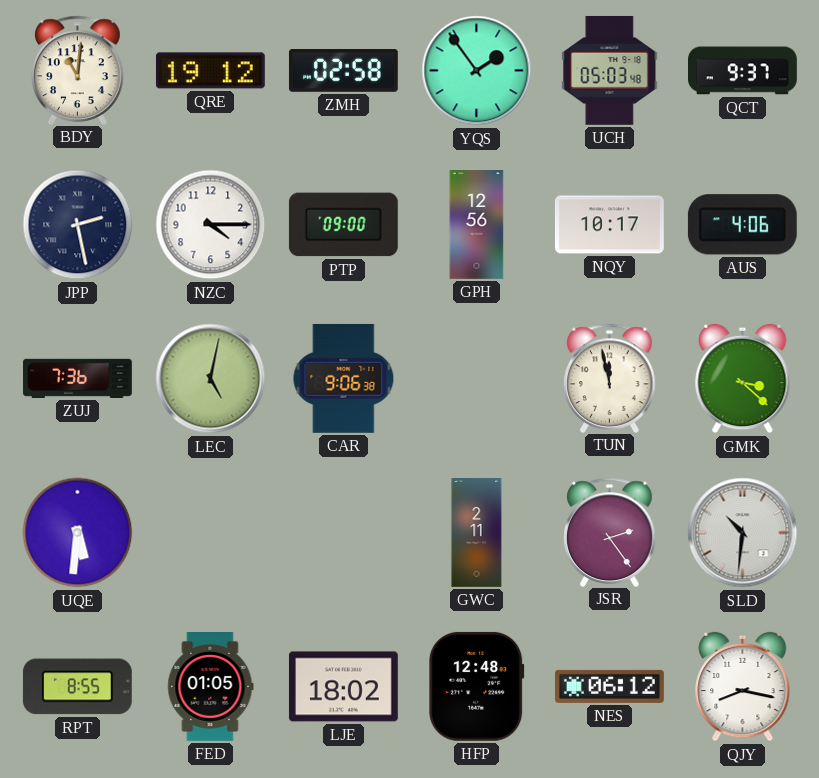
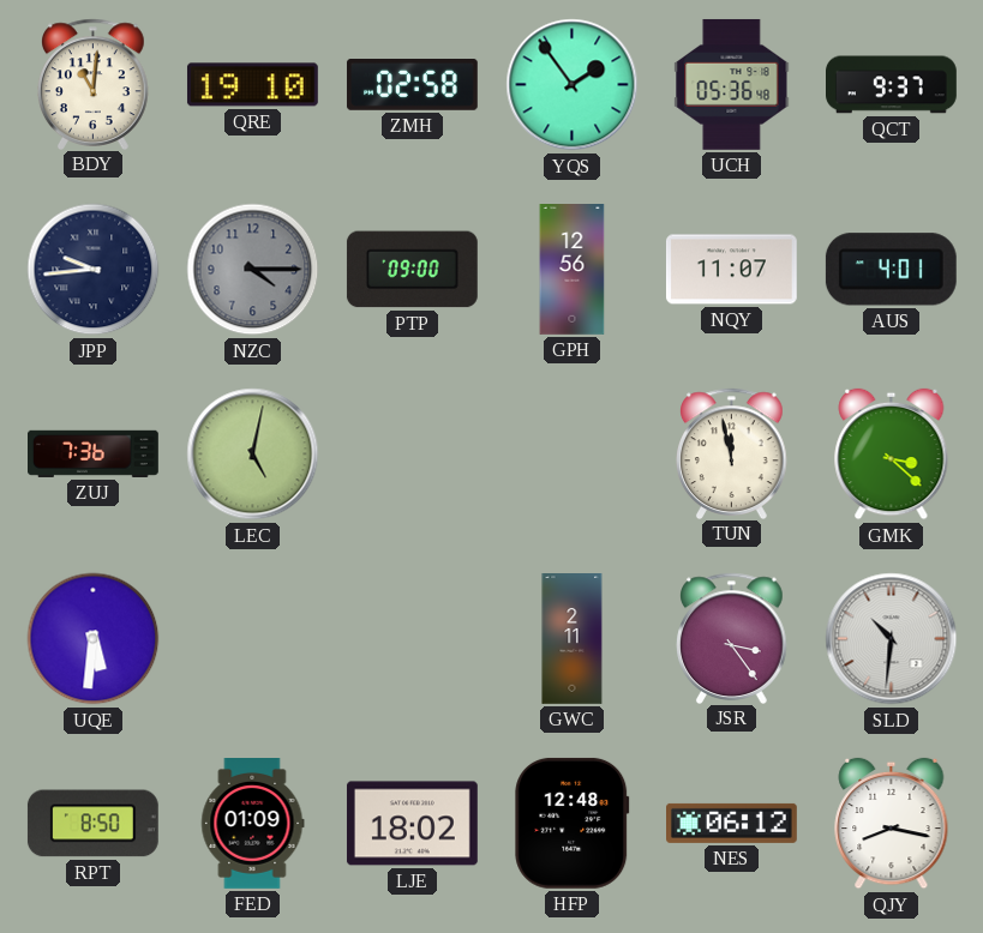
QRE: 19:12 -> 19:10
UCH: 05:03 -> 05:36
JPP: 2:28 -> 9:44
NZC dial: white -> grey
NQY: 10:17 -> 11:07
AUS: 4:06 -> 4:01
CAR: 9:06 -> none
JSR: 2:24 -> 3:24
RPT: 8:55 -> 8:50
FED: 01:05 -> 01:09
